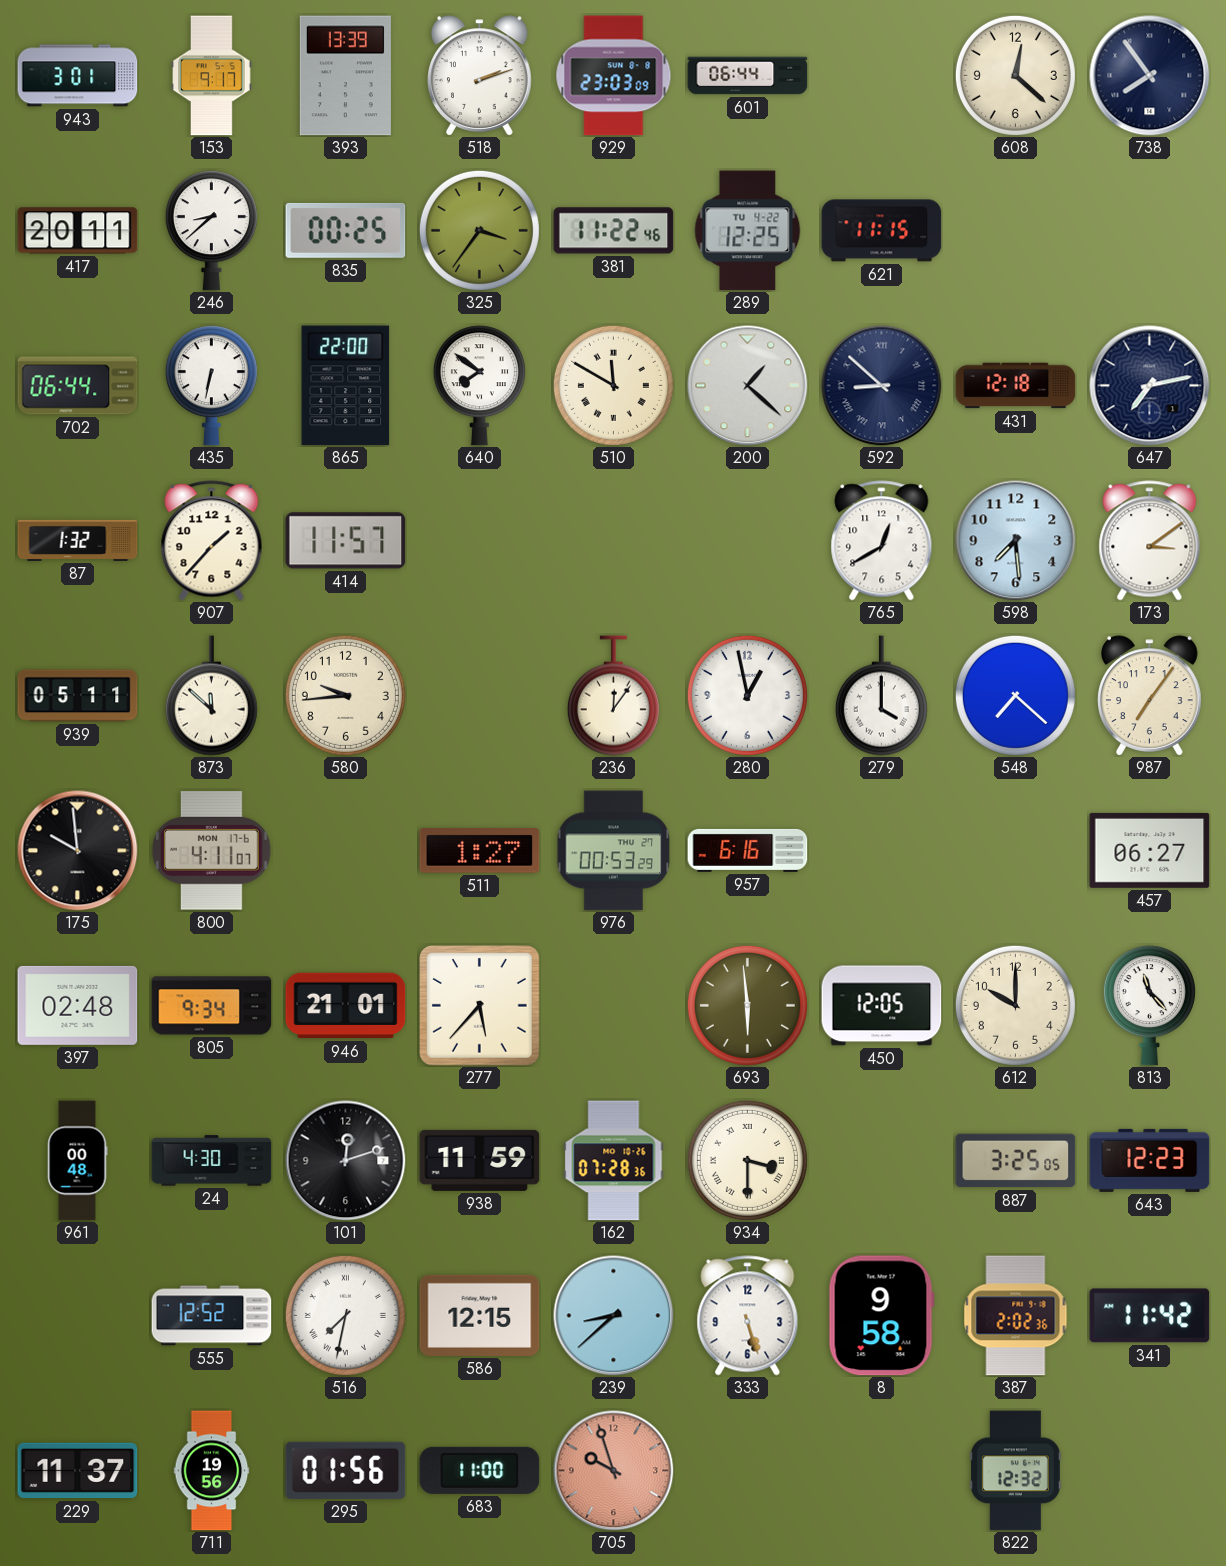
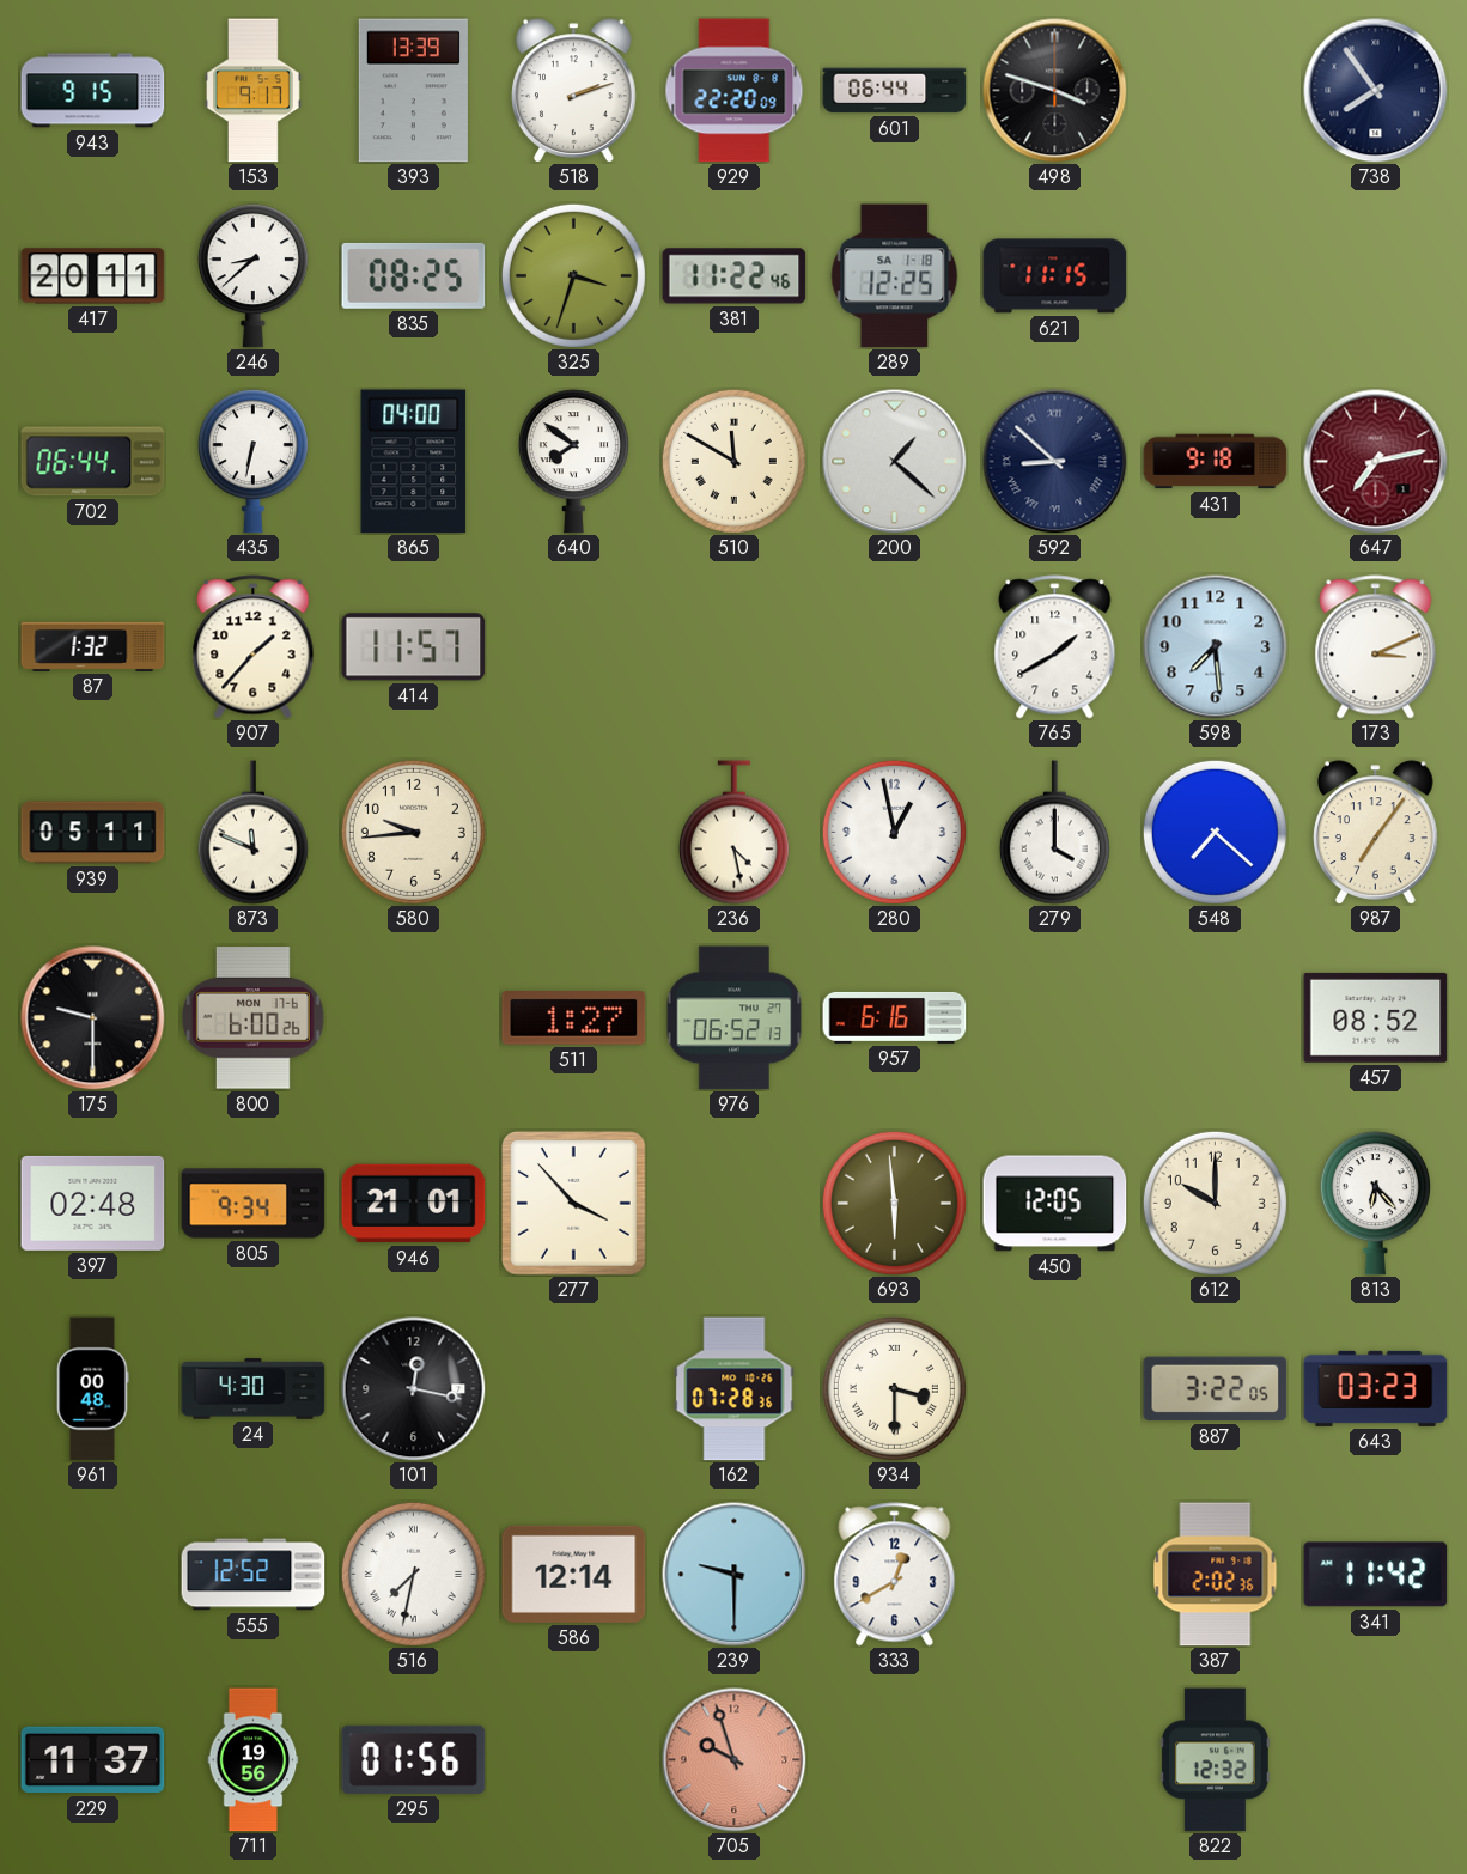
943: 3:01 -> 9:15
929: 23:03 -> 22:20
498: none -> 3:48
608: 12:22 -> none
835: 00:25 -> 08:25
325: 3:36 -> 3:33
289 date: TU 4-22 -> SA 1-18
865: 22:00 -> 04:00
431: 12:18 -> 9:18
647 dial: navy -> burgundy
765: 12:40 -> 1:40
173: 3:09 -> 3:11
873: 11:52 -> 11:49
236: 12:06 -> 4:28
175: 9:59 -> 9:30
800: 4:11 -> 6:00
976: 00:53 -> 06:52
457: 06:27 -> 08:52
277: 5:37 -> 3:53
813: 11:23 -> 6:23
101: 12:12 -> 12:17
938: 11:59 -> none
887: 3:25 -> 3:22
643: 12:23 -> 03:23
586: 12:15 -> 12:14
239: 8:38 -> 9:30
333: 5:27 -> 12:40
8: 9:58 -> none
683: 11:00 -> none
